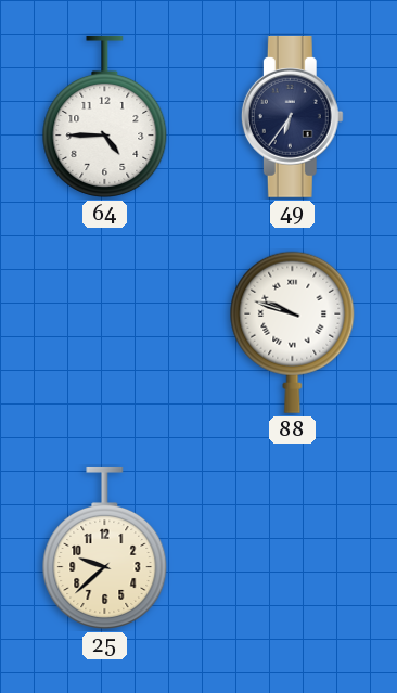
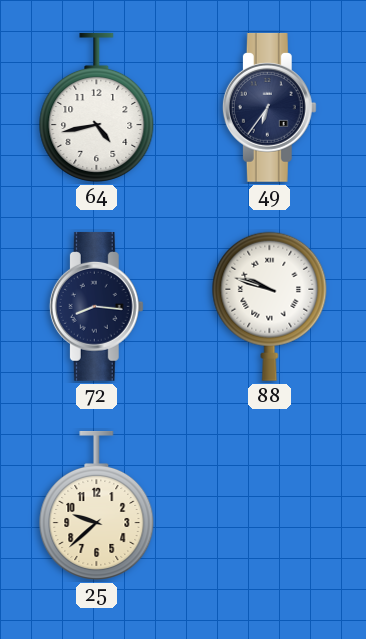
64: 4:45 -> 4:43
72: none -> 8:16
